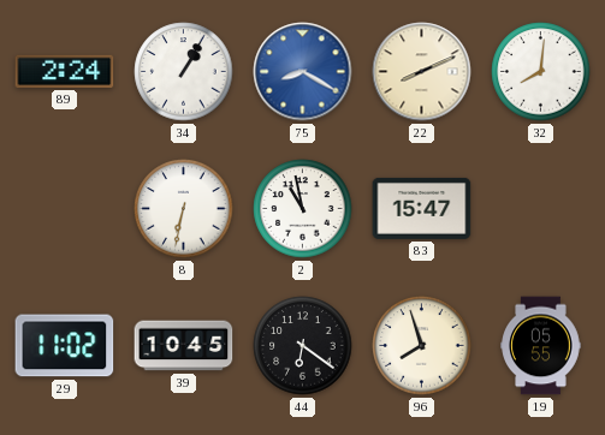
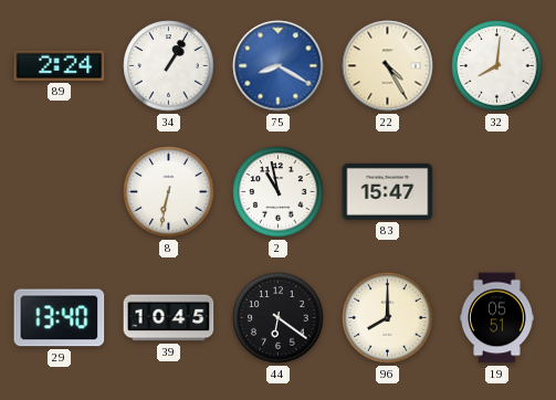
22: 8:11 -> 4:25
29: 11:02 -> 13:40
96: 7:57 -> 8:00
19: 05:55 -> 05:51
